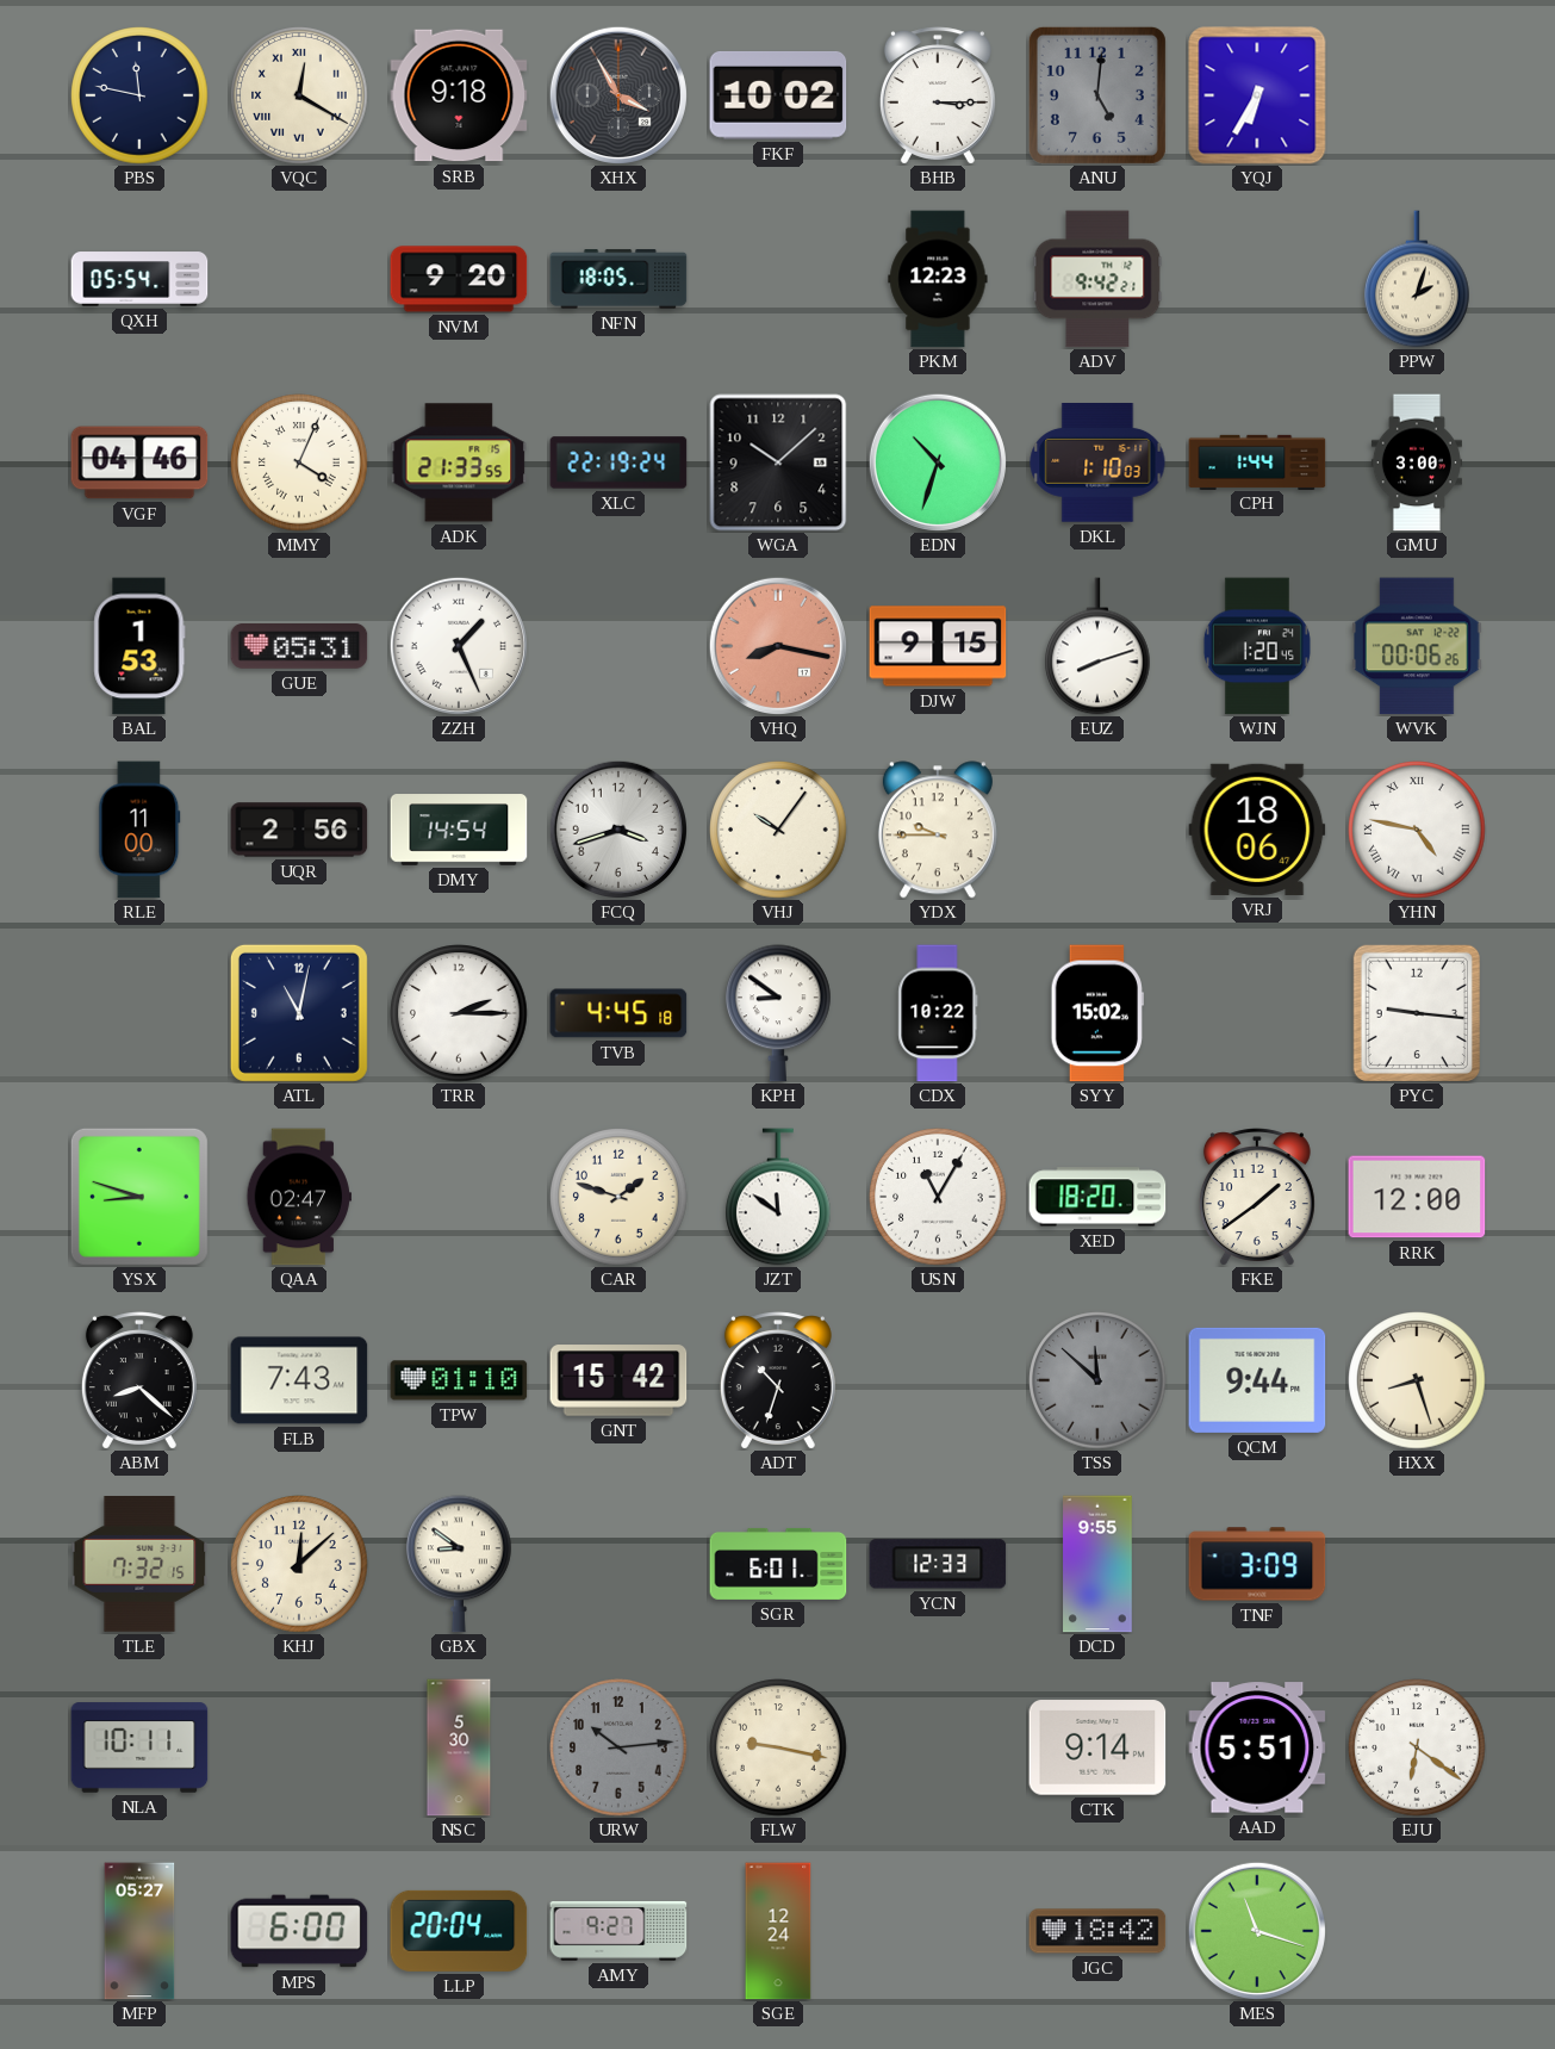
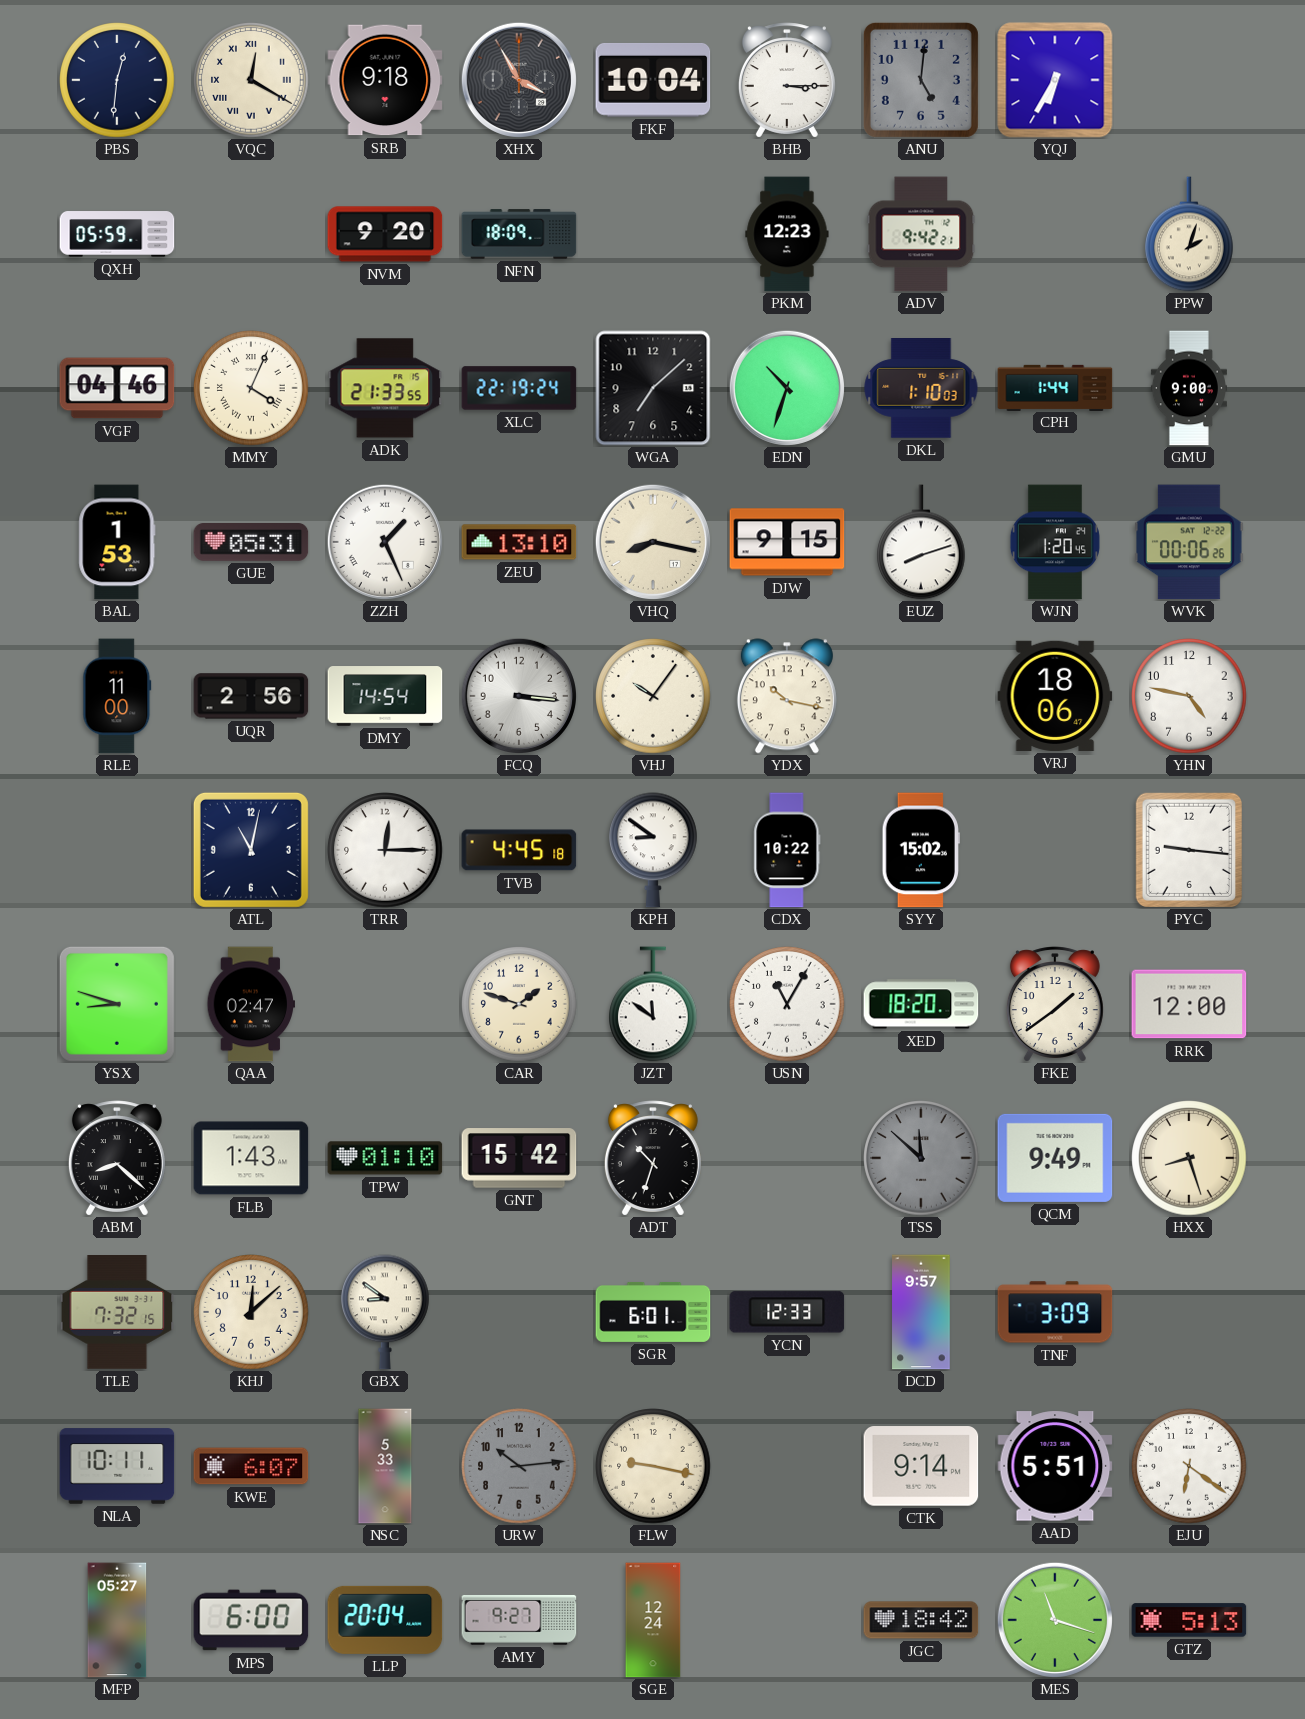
PBS: 11:47 -> 12:31
FKF: 10:02 -> 10:04
QXH: 05:54 -> 05:59
NFN: 18:05 -> 18:09
WGA: 10:08 -> 7:08
GMU: 3:00 -> 9:00
ZEU: none -> 13:10
VHQ dial: salmon -> cream
FCQ: 3:42 -> 3:16
YDX: 9:45 -> 10:17
YHN numerals: Roman -> Arabic
TRR: 2:15 -> 12:15
FLB: 7:43 -> 1:43
QCM: 9:44 -> 9:49
DCD: 9:55 -> 9:57
KWE: none -> 6:07
NSC: 5:30 -> 5:33
GTZ: none -> 5:13
